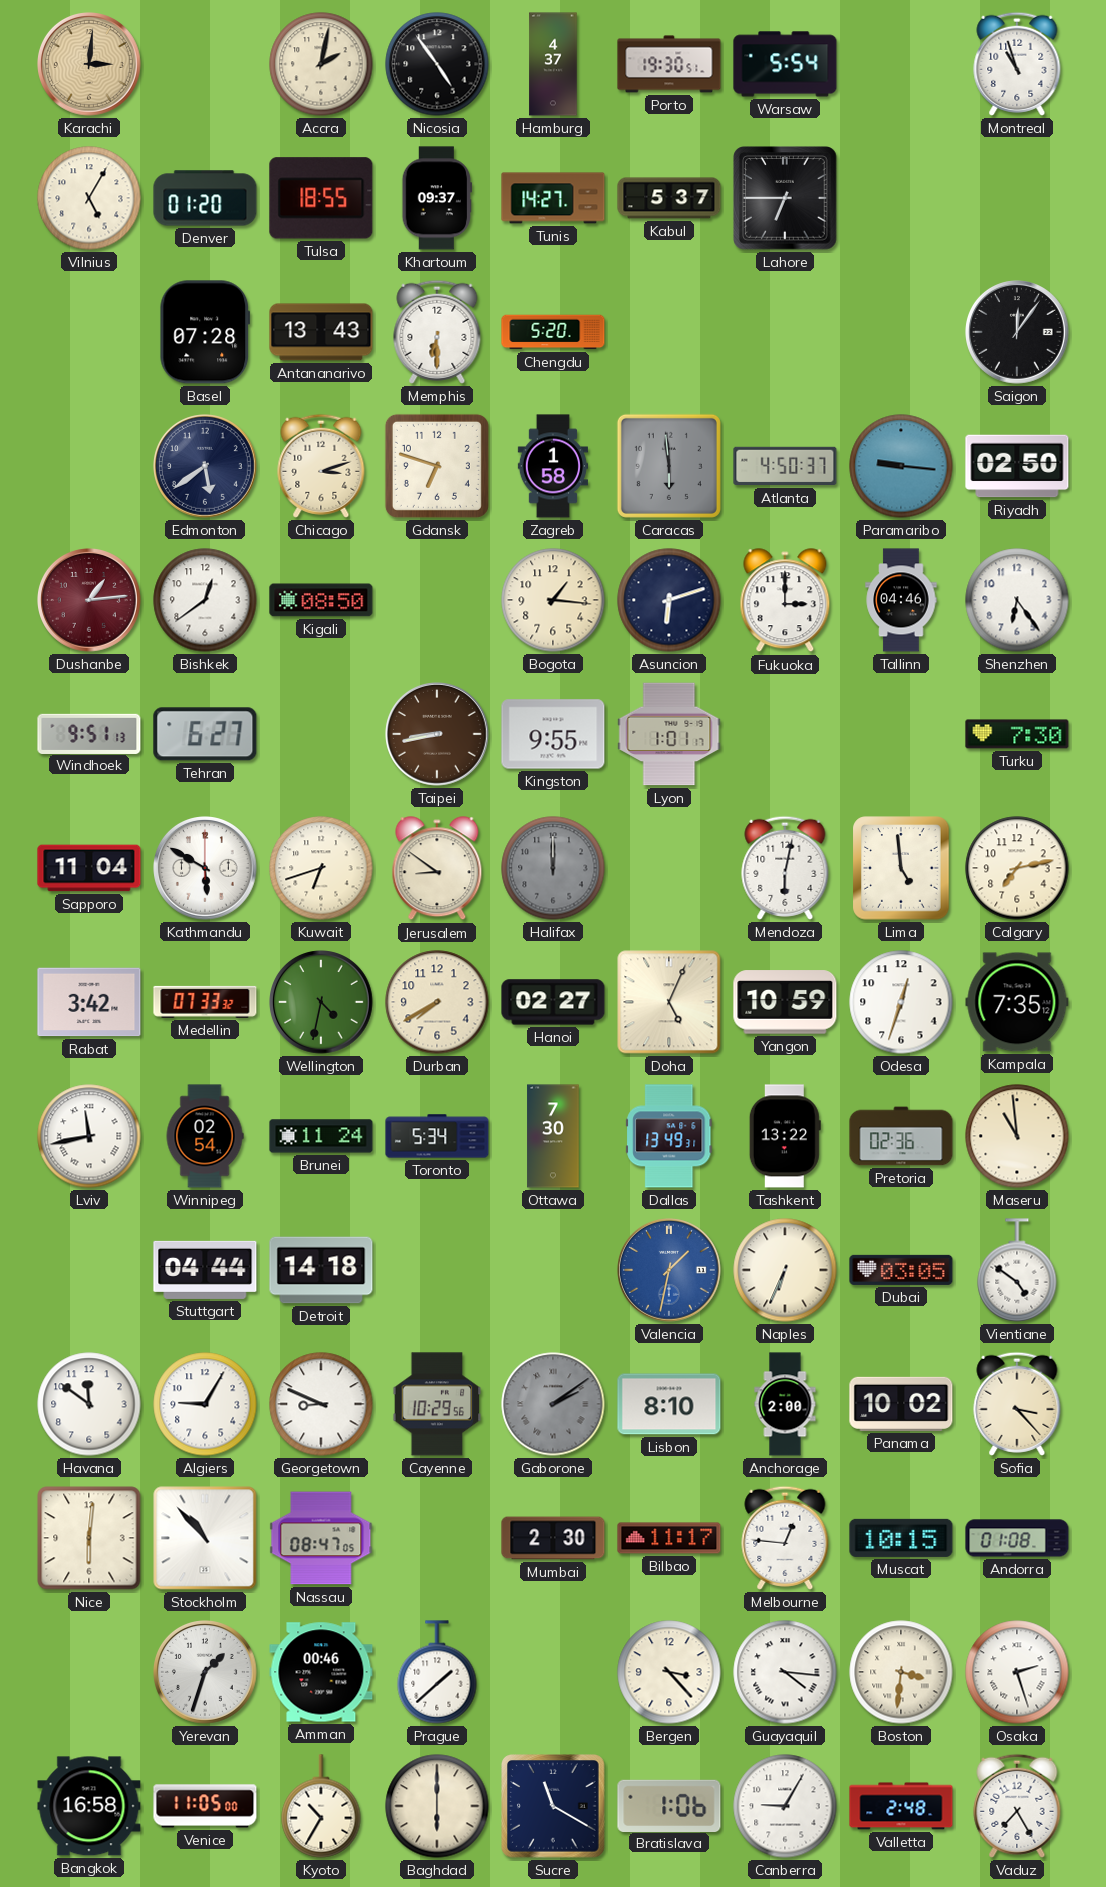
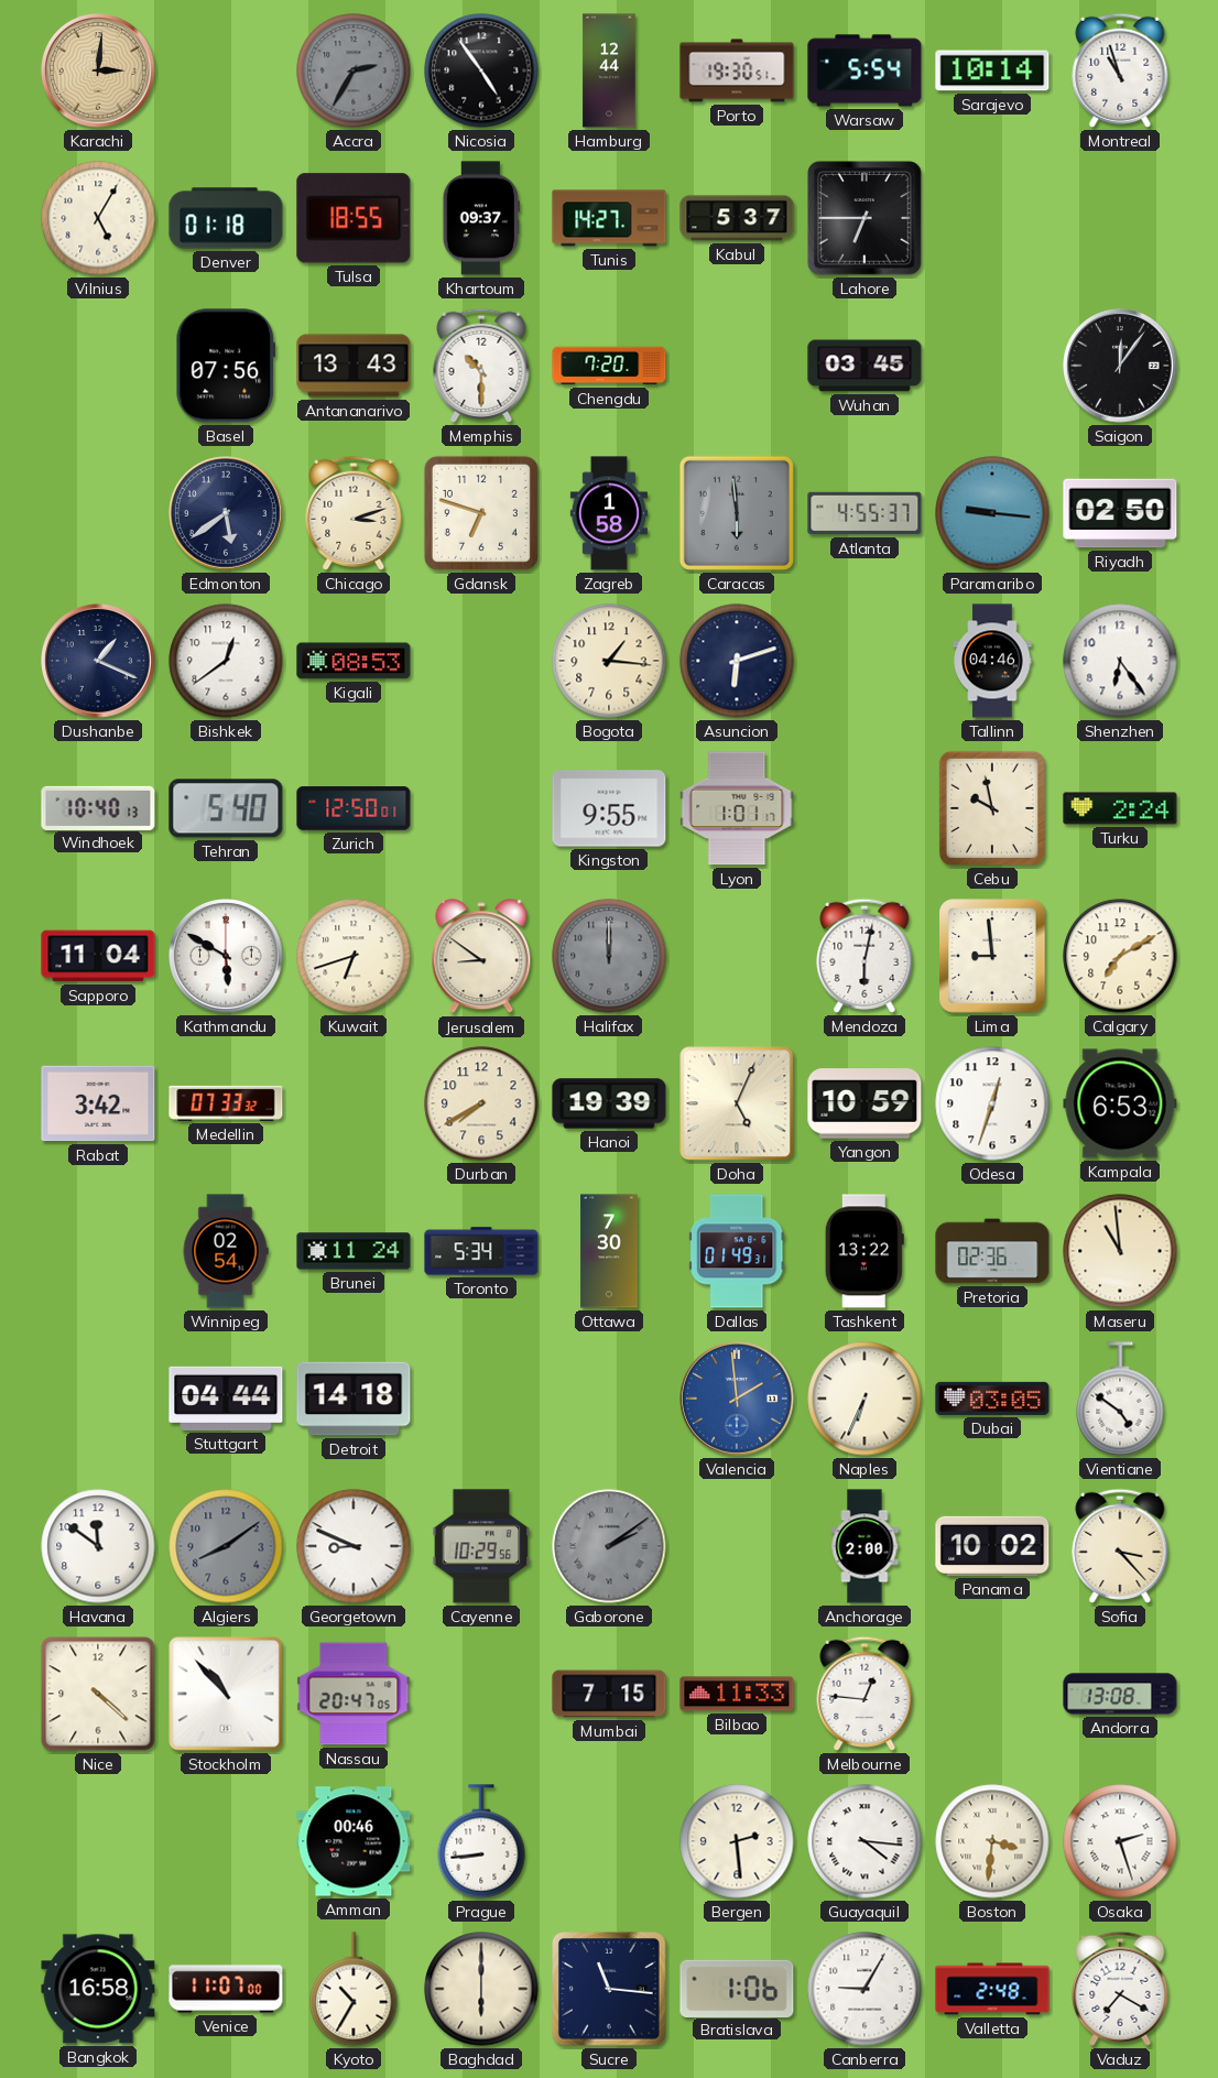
Accra: 2:02 -> 2:35
Accra dial: cream -> grey
Hamburg: 4:37 -> 12:44
Sarajevo: none -> 10:14
Denver: 01:20 -> 01:18
Basel: 07:28 -> 07:56
Memphis: 6:30 -> 10:30
Chengdu: 5:20 -> 7:20
Wuhan: none -> 03:45
Atlanta: 4:50 -> 4:55
Dushanbe: 1:14 -> 1:19
Dushanbe dial: burgundy -> navy
Kigali: 08:50 -> 08:53
Fukuoka: 3:00 -> none
Windhoek: 9:51 -> 10:40
Tehran: 6:27 -> 5:40
Zurich: none -> 12:50
Taipei: 8:43 -> none
Cebu: none -> 9:58
Turku: 7:30 -> 2:24
Lima: 4:59 -> 8:59
Calgary: 7:13 -> 7:10
Wellington: 4:32 -> none
Hanoi: 02:27 -> 19:39
Kampala: 7:35 -> 6:53
Lviv: 11:43 -> none
Dallas: 13:49 -> 01:49
Valencia: 1:32 -> 1:59
Algiers: 9:05 -> 8:09
Algiers dial: white -> grey
Lisbon: 8:10 -> none
Nice: 6:01 -> 4:22
Nassau: 08:47 -> 20:47
Mumbai: 2:30 -> 7:15
Bilbao: 11:17 -> 11:33
Muscat: 10:15 -> none
Andorra: 01:08 -> 13:08
Yerevan: 1:33 -> none
Prague: 1:38 -> 8:44
Bergen: 3:23 -> 2:29
Venice: 11:05 -> 11:07
Sucre: 11:20 -> 11:16
Vaduz: 7:25 -> 7:20
